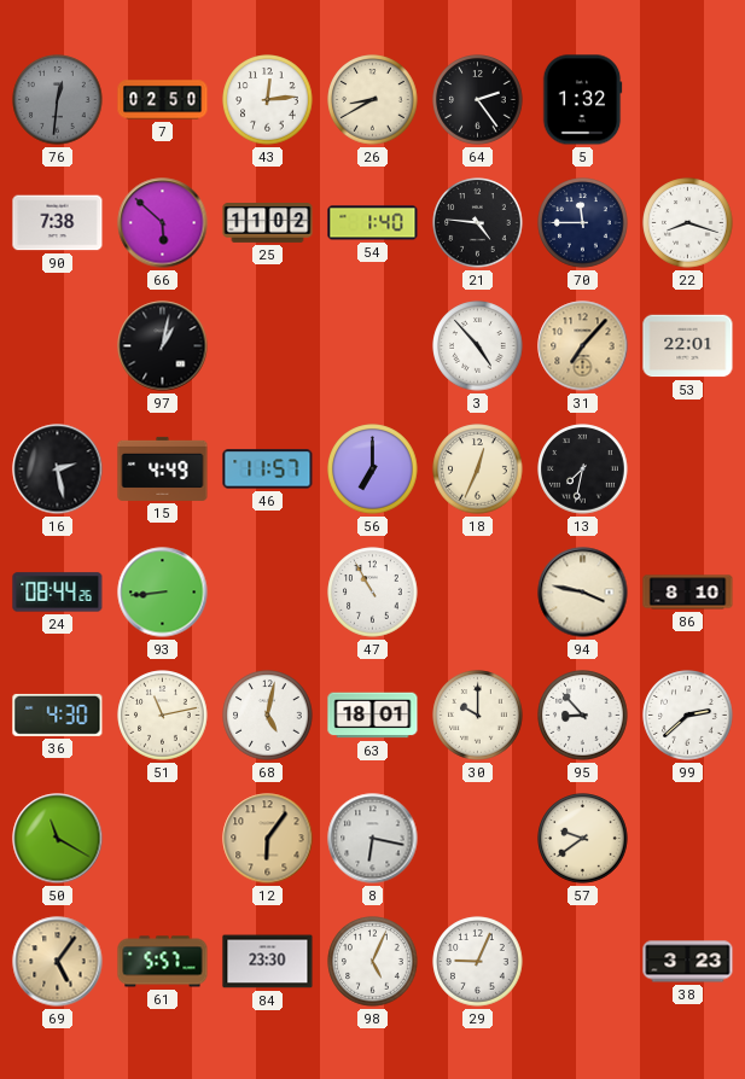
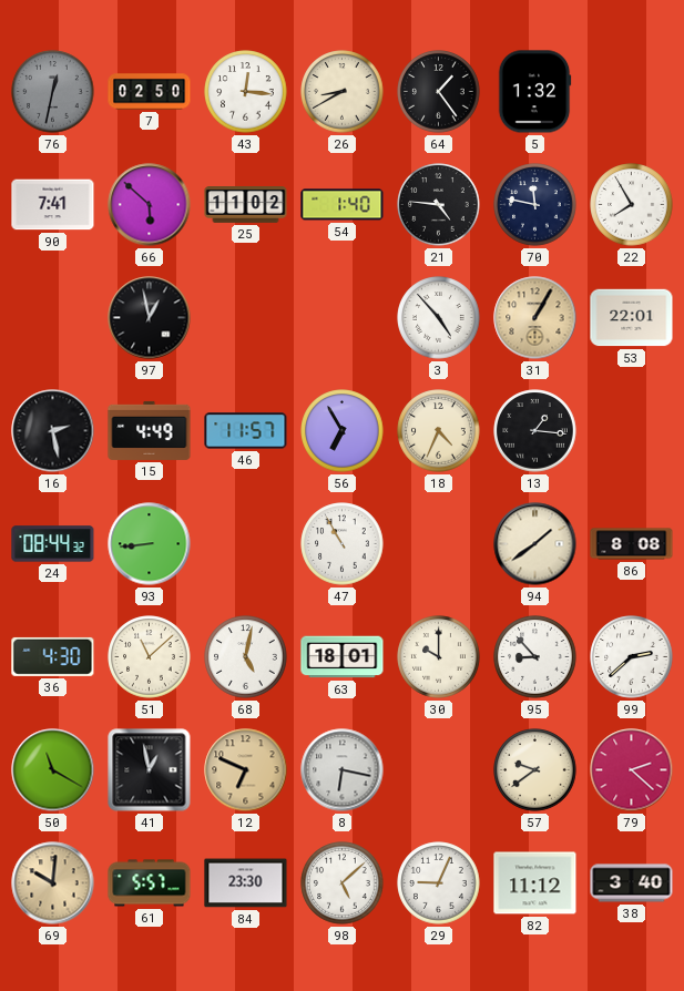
76: 12:31 -> 12:32
43: 12:14 -> 12:16
64: 2:24 -> 1:24
90: 7:38 -> 7:41
70: 11:45 -> 11:47
22: 8:18 -> 7:55
97: 1:02 -> 12:58
31: 7:07 -> 1:05
56: 7:00 -> 6:55
18: 12:34 -> 4:34
13: 7:32 -> 1:16
24: 08:44:26 -> 08:44:32
94: 3:47 -> 1:39
86: 8:10 -> 8:08
51: 11:13 -> 11:08
41: none -> 12:58
12: 6:06 -> 6:49
79: none -> 2:22
69: 5:06 -> 10:01
98: 5:04 -> 5:08
82: none -> 11:12
38: 3:23 -> 3:40
